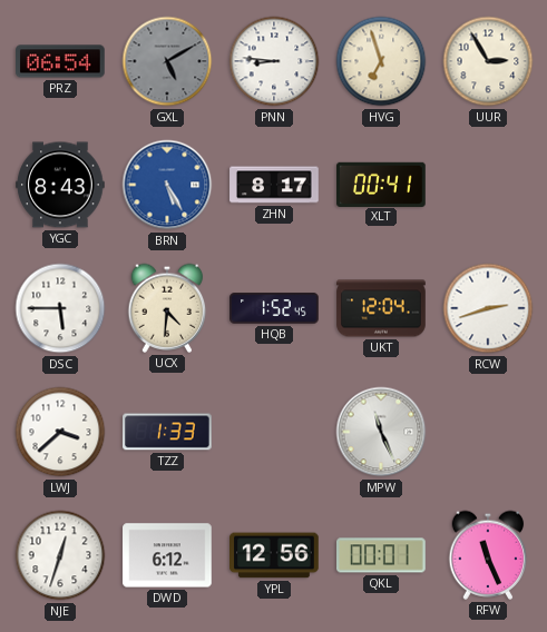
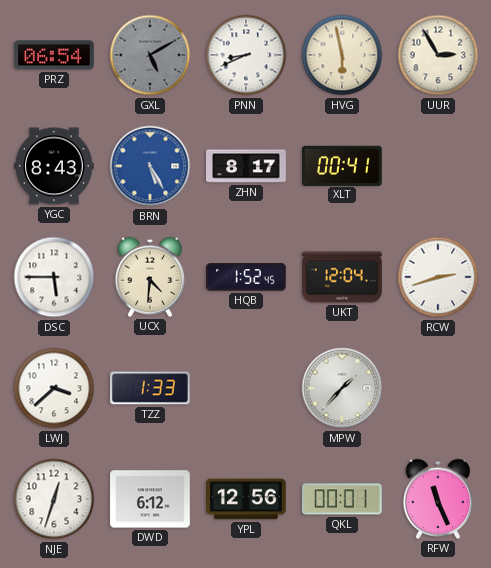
PNN: 8:46 -> 8:41
HVG: 6:57 -> 5:58
MPW: 11:26 -> 1:37
